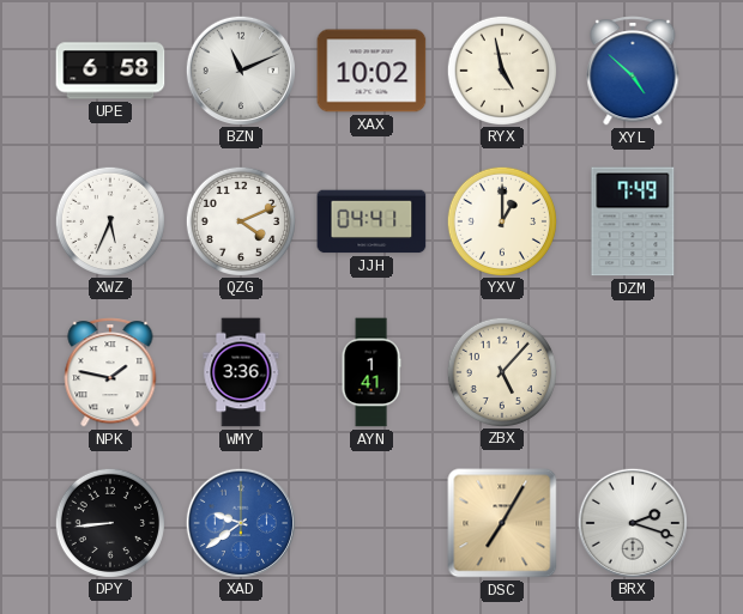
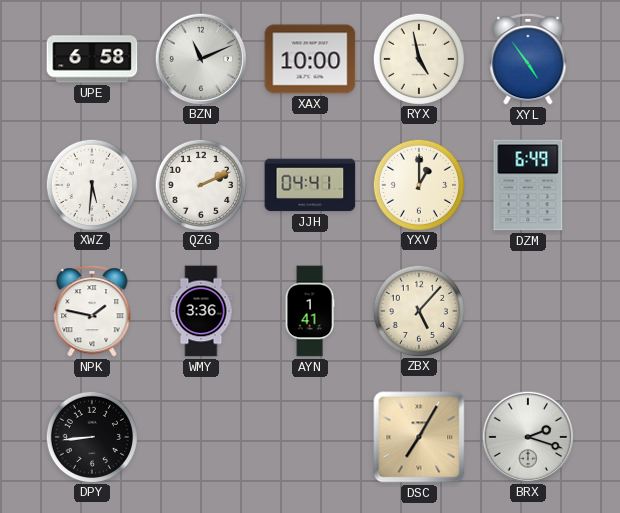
XAX: 10:02 -> 10:00
XYL: 4:52 -> 4:54
XWZ: 5:34 -> 5:31
QZG: 4:11 -> 2:11
DZM: 7:49 -> 6:49
XAD: 9:39 -> none
